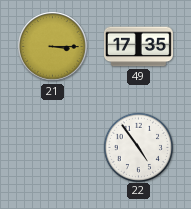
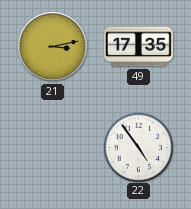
21: 3:15 -> 3:13
